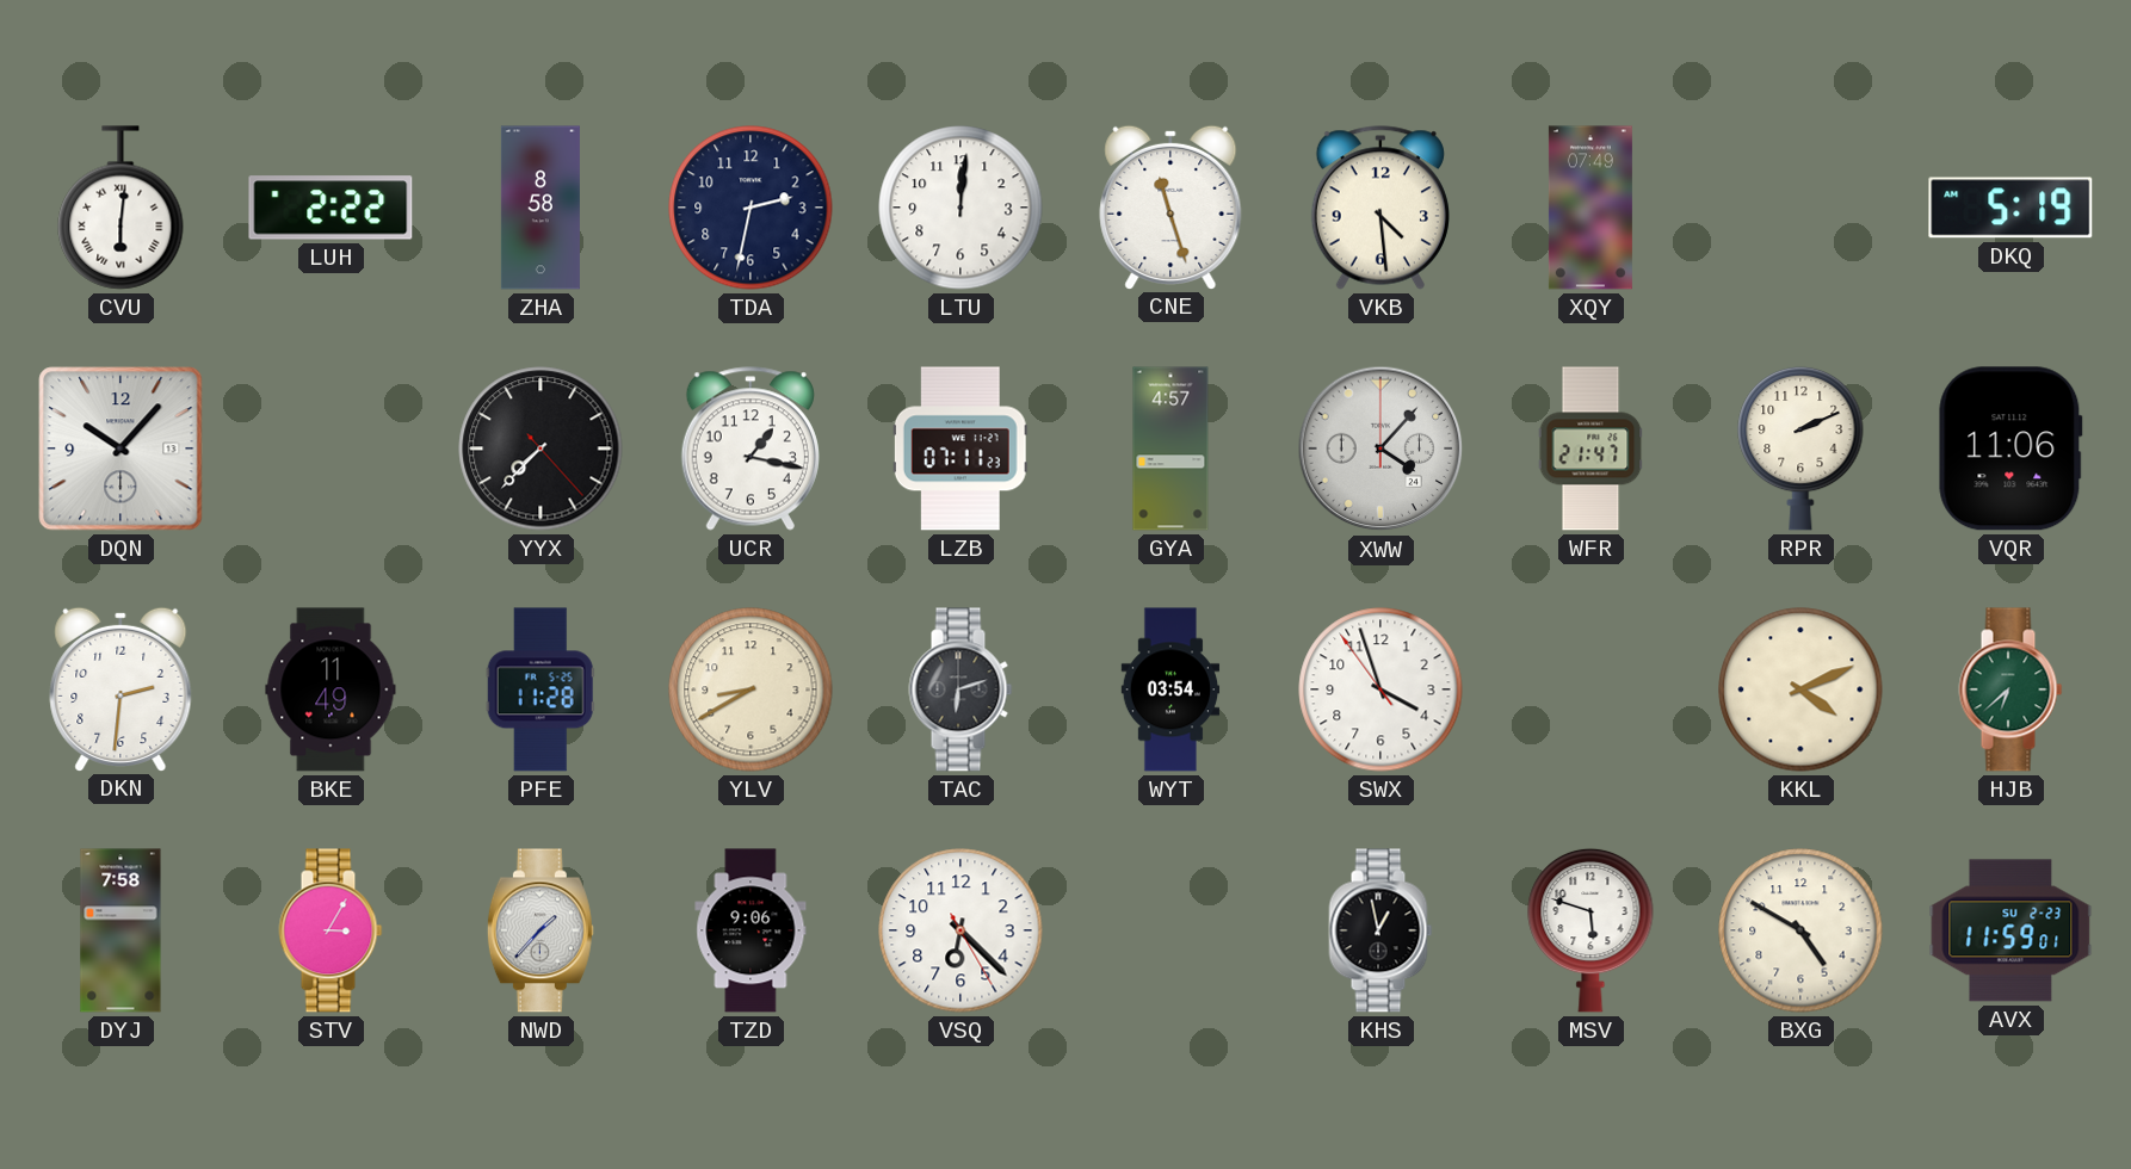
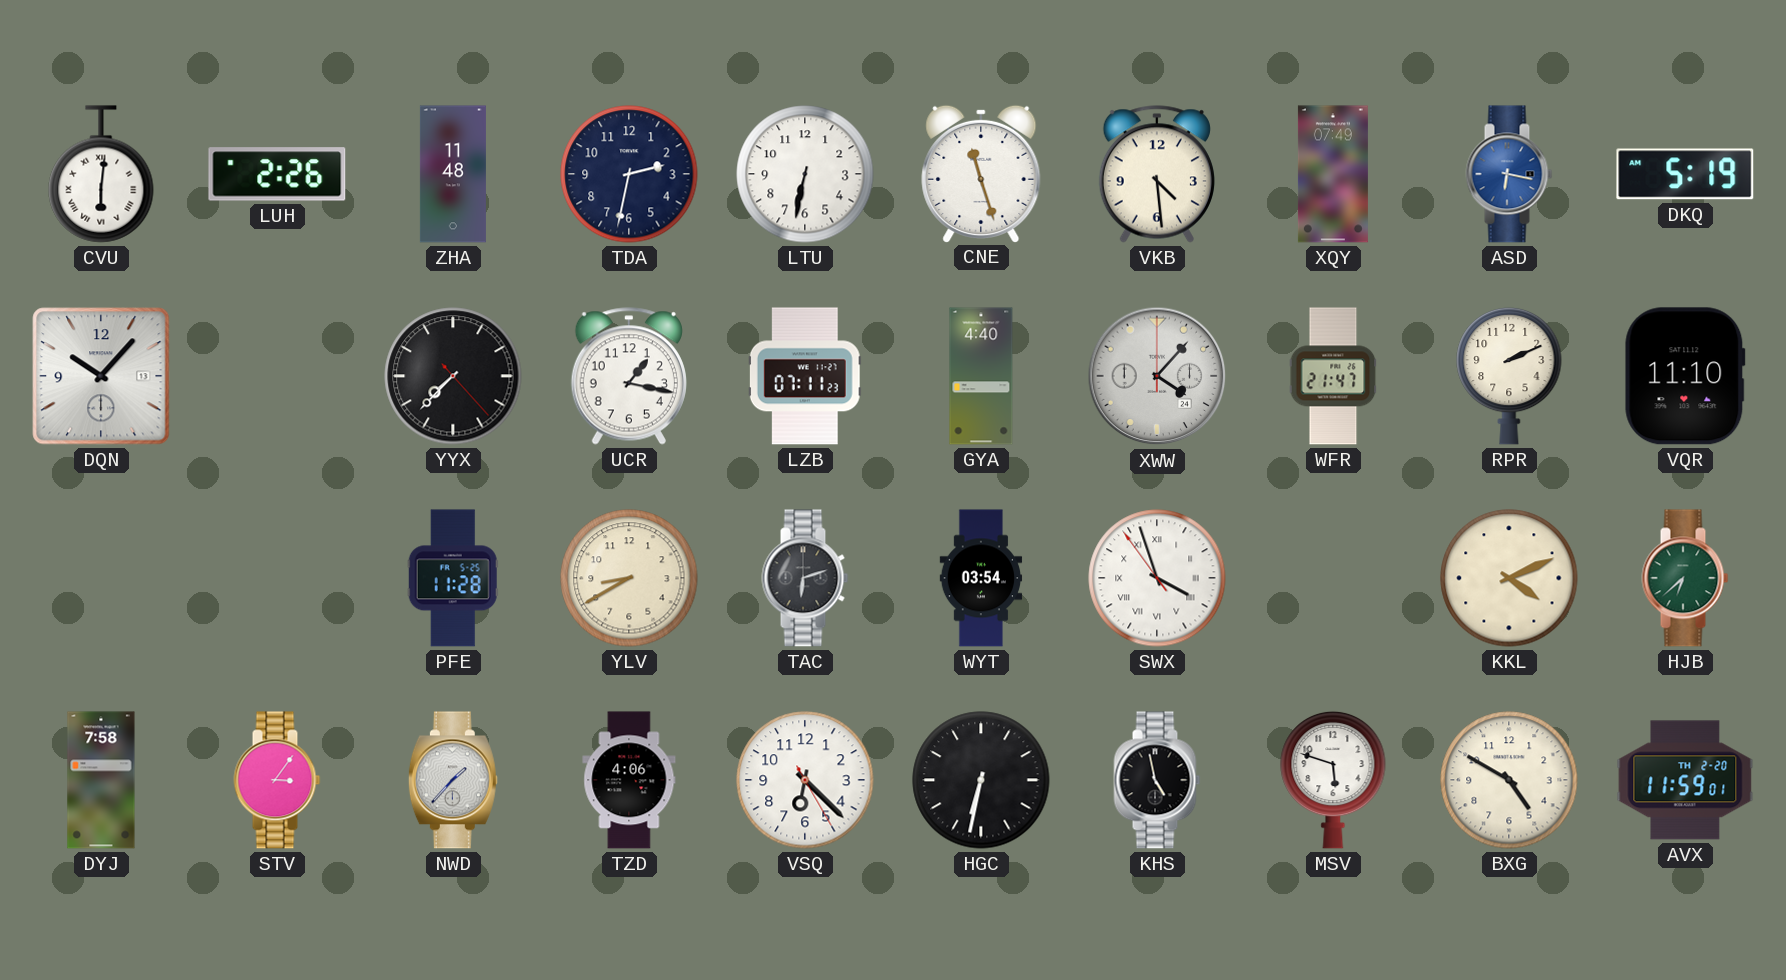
LUH: 2:22 -> 2:26
ZHA: 8:58 -> 11:48
LTU: 12:01 -> 6:32
ASD: none -> 6:17
GYA: 4:57 -> 4:40
VQR: 11:06 -> 11:10
DKN: 2:31 -> none
BKE: 11:49 -> none
SWX numerals: Arabic -> Roman
STV: 3:05 -> 3:06
TZD: 9:06 -> 4:06
HGC: none -> 6:32
KHS: 12:58 -> 4:58
AVX date: SU 2-23 -> TH 2-20
